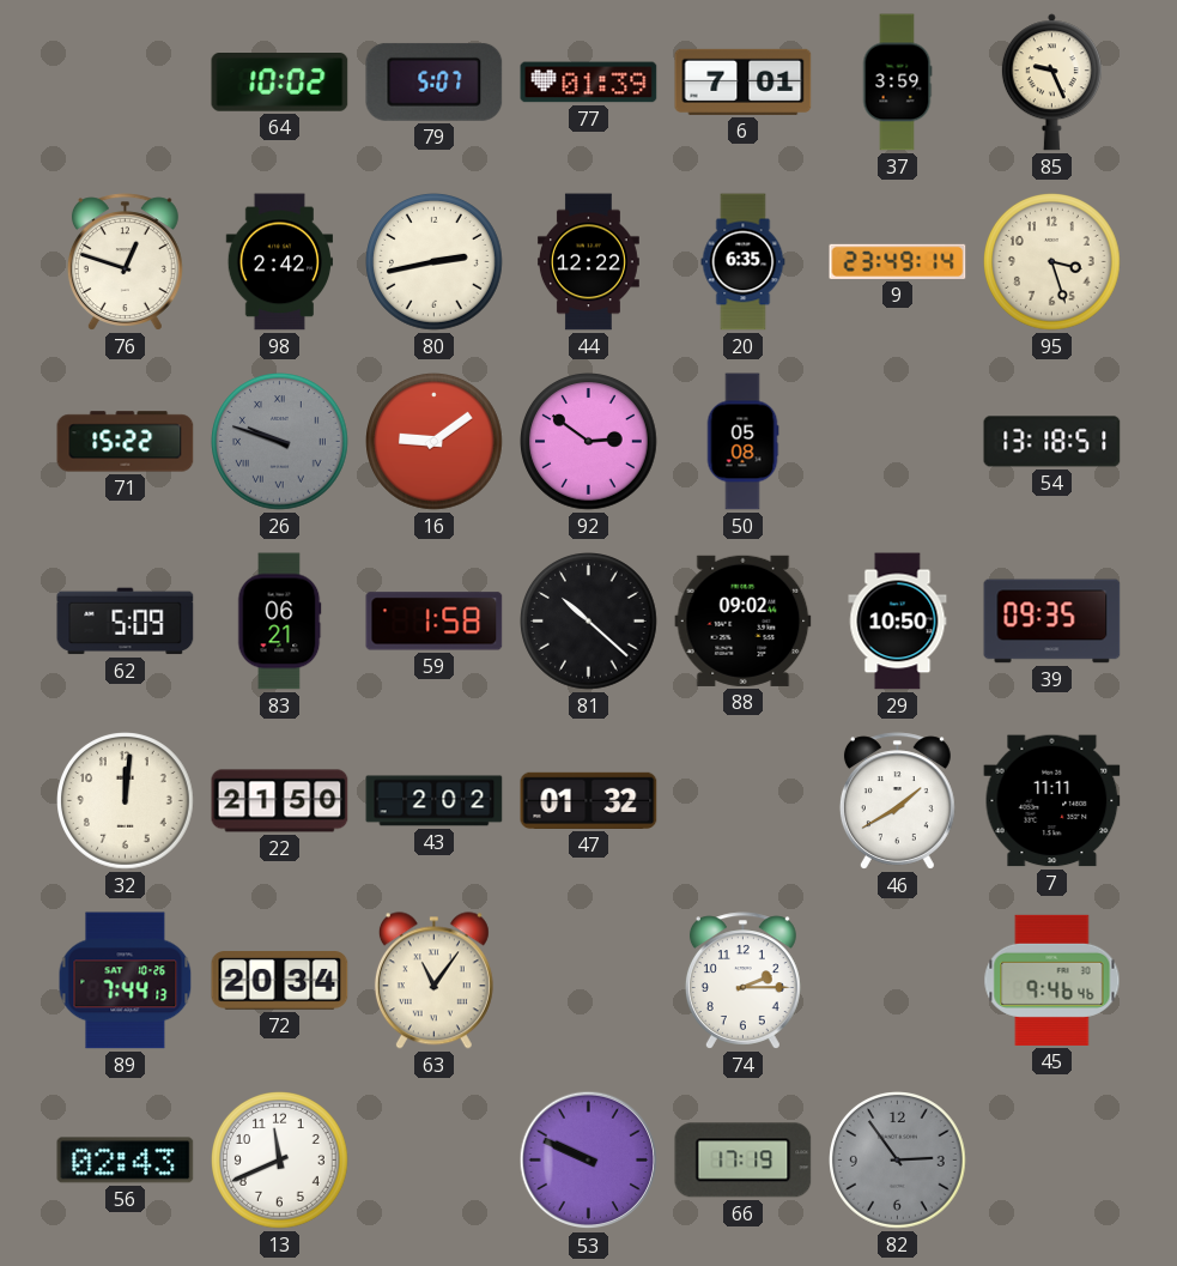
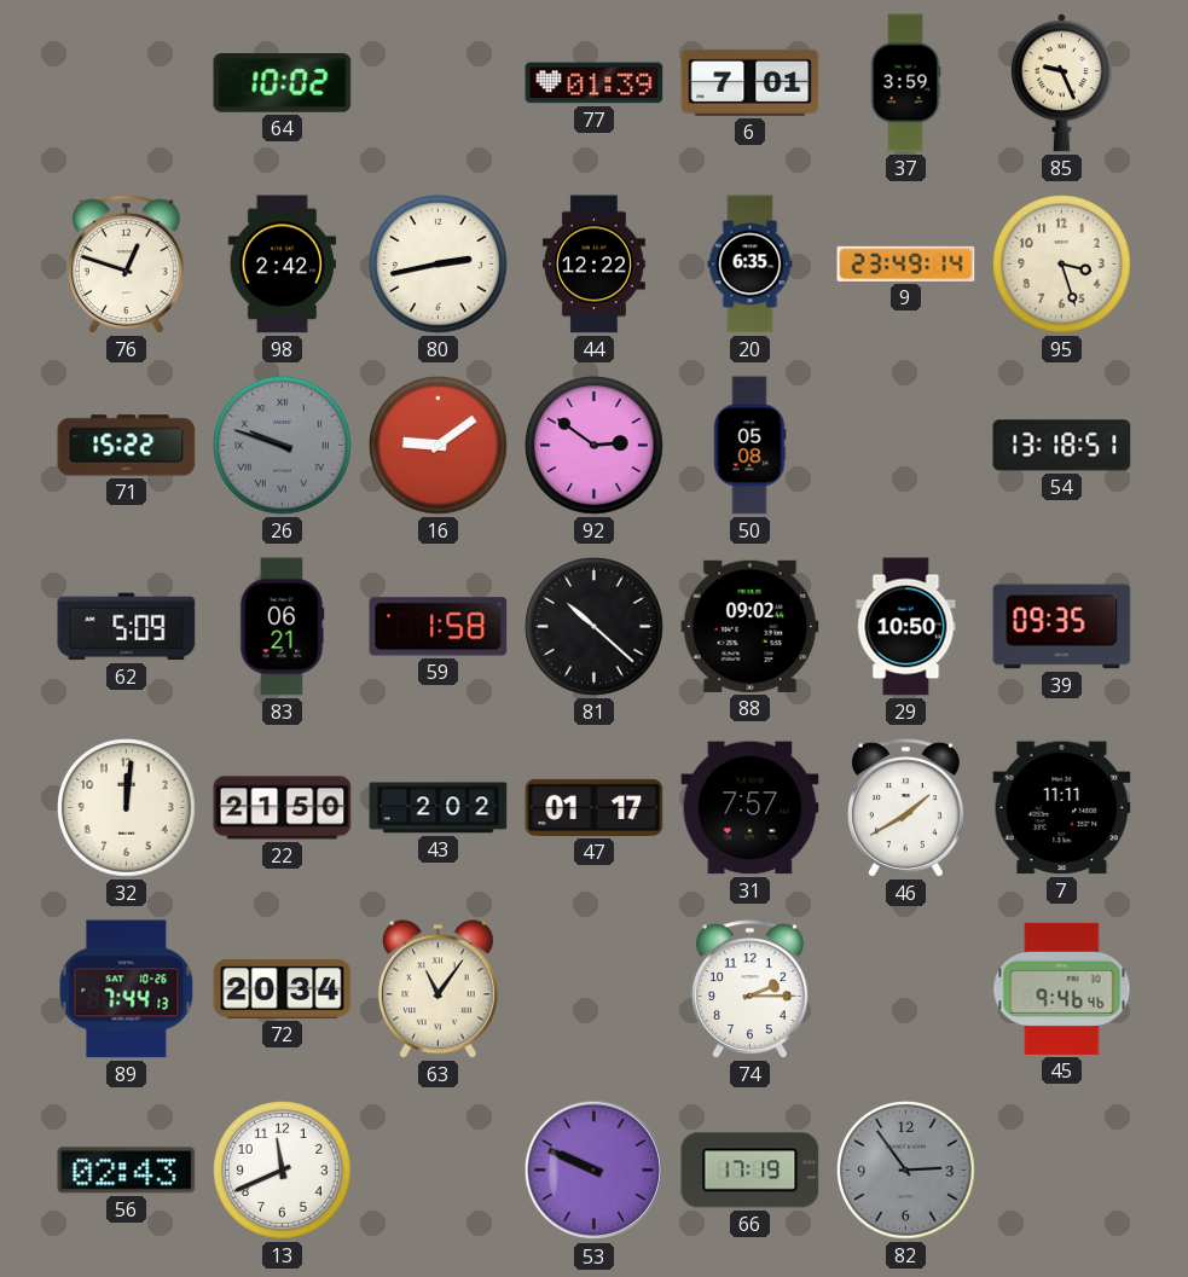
79: 5:07 -> none
47: 01:32 -> 01:17
31: none -> 7:57
